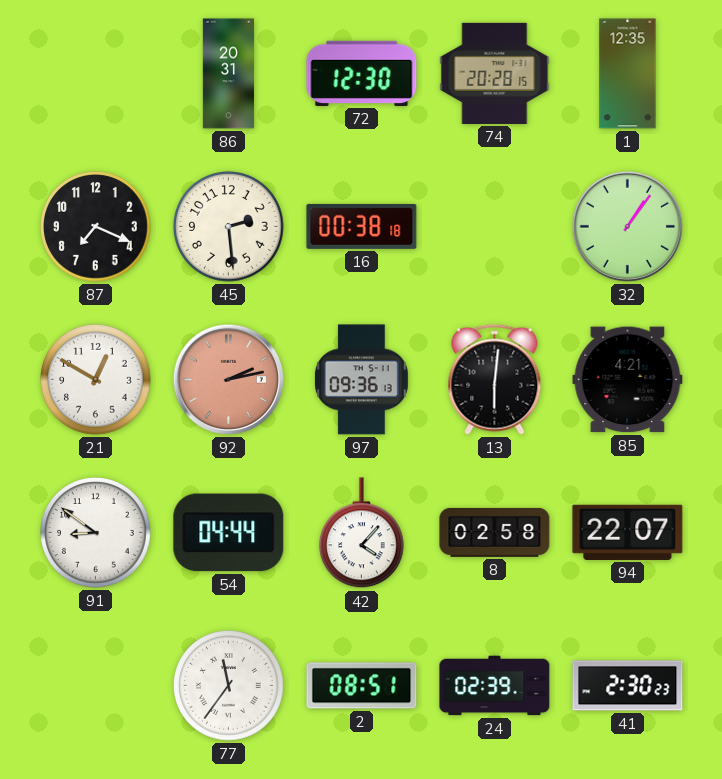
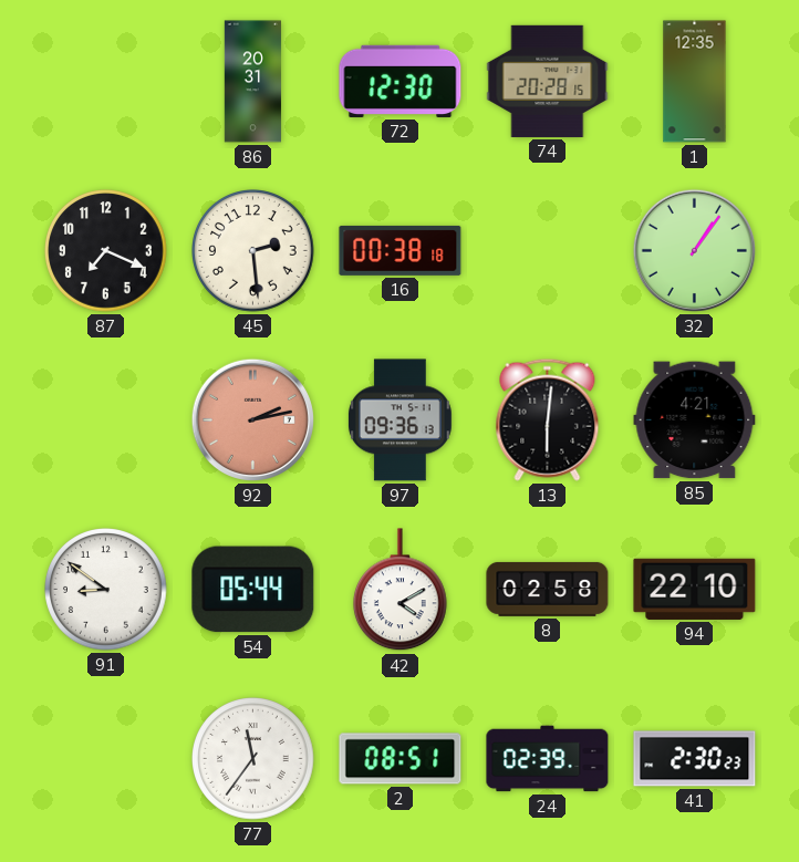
21: 12:50 -> none
54: 04:44 -> 05:44
42: 4:07 -> 4:10
94: 22:07 -> 22:10
